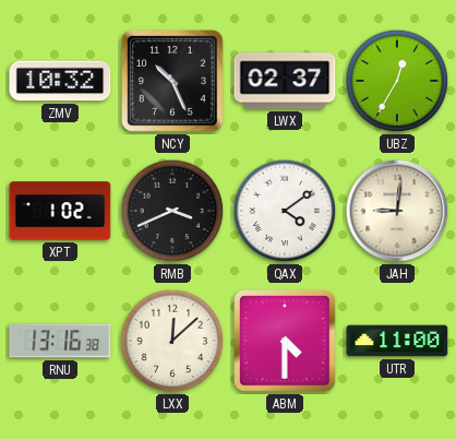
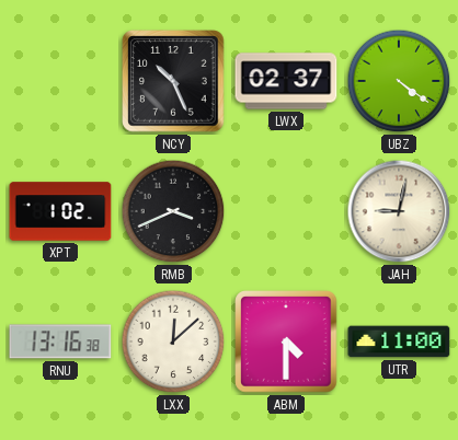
ZMV: 10:32 -> none
UBZ: 12:35 -> 4:21
QAX: 4:09 -> none
JAH: 9:01 -> 9:02
